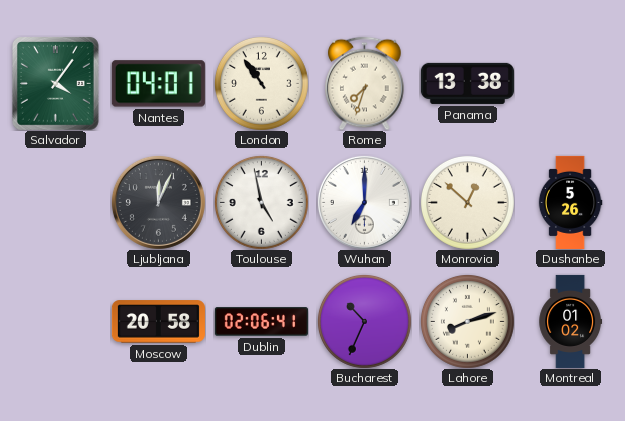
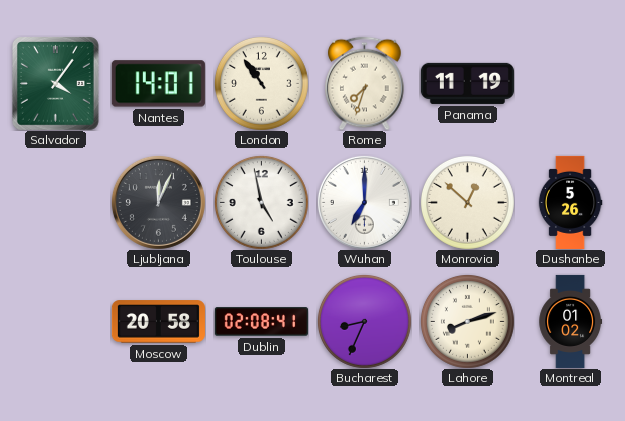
Nantes: 04:01 -> 14:01
Panama: 13:38 -> 11:19
Dublin: 02:06 -> 02:08
Bucharest: 10:34 -> 8:34
